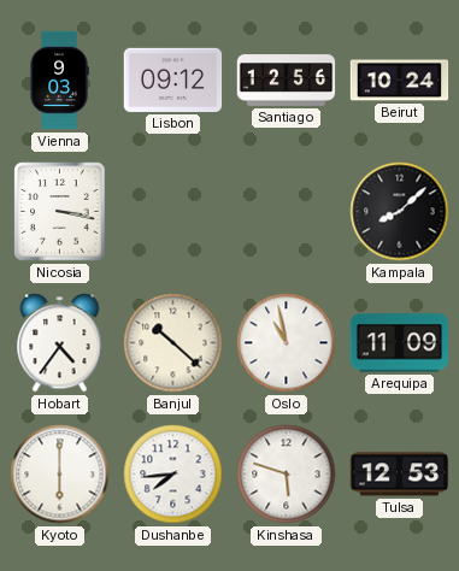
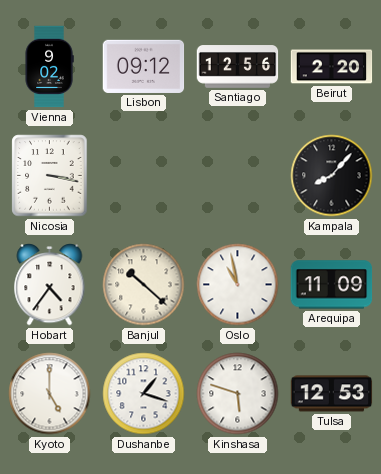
Vienna: 9:03 -> 9:02
Beirut: 10:24 -> 2:20
Kampala: 8:08 -> 8:07
Kyoto: 6:00 -> 5:00
Dushanbe: 7:44 -> 1:18
